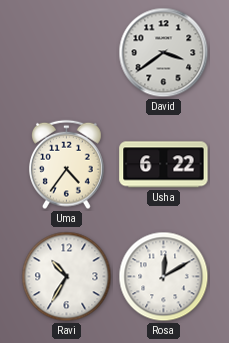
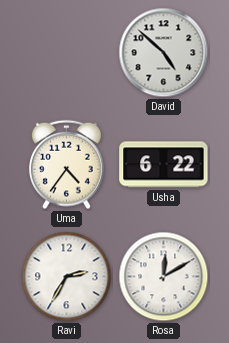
David: 3:39 -> 4:52
Ravi: 10:35 -> 2:35
